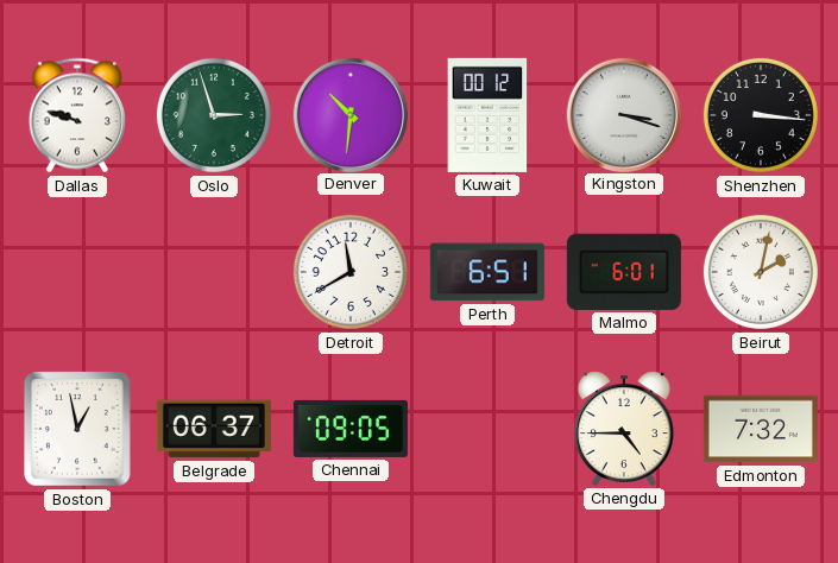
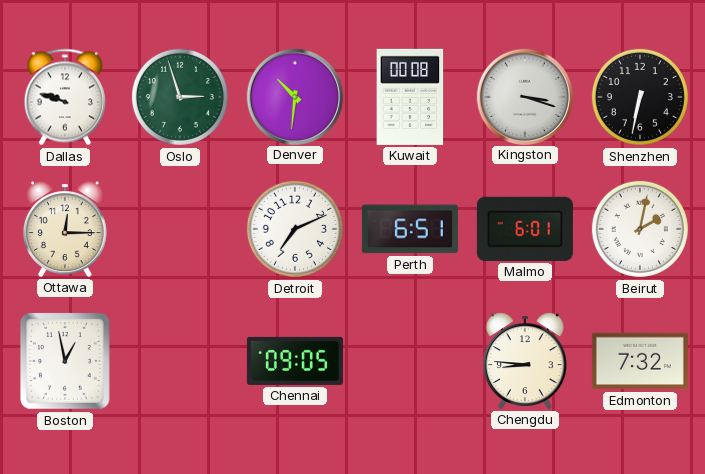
Kuwait: 00:12 -> 00:08
Shenzhen: 3:16 -> 6:32
Ottawa: none -> 12:15
Detroit: 11:40 -> 7:11
Belgrade: 06:37 -> none
Chengdu: 4:45 -> 8:46
